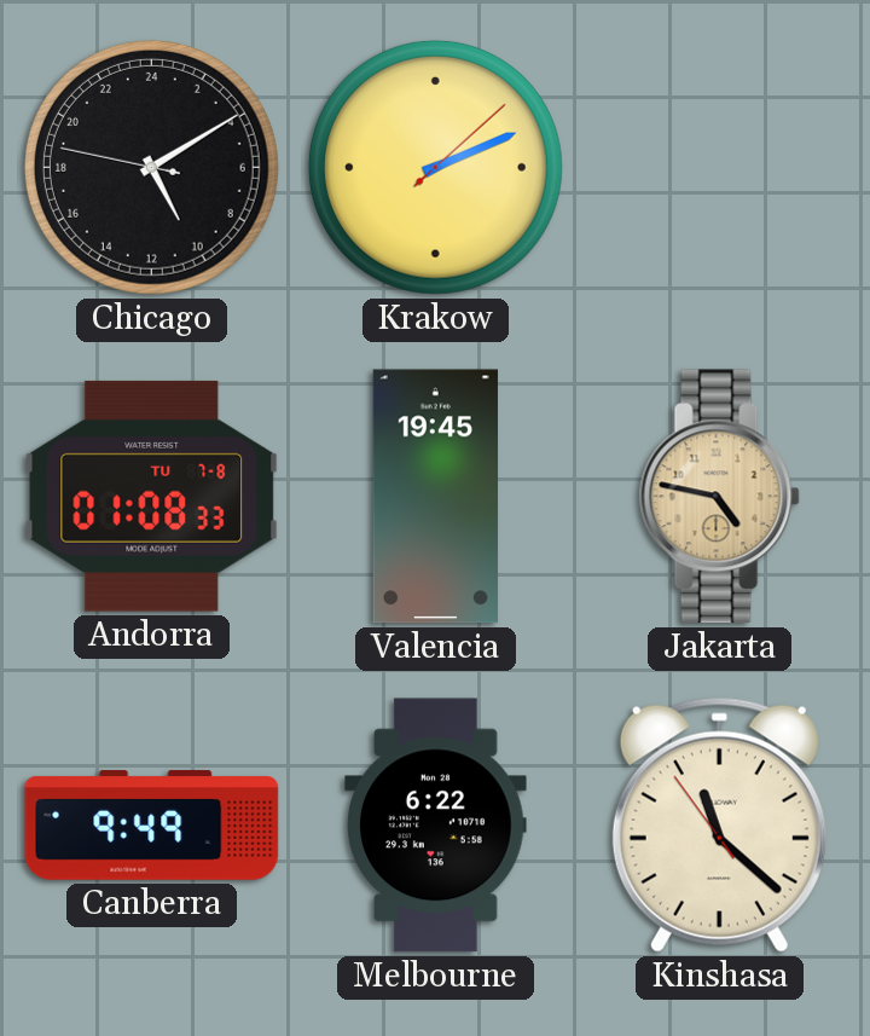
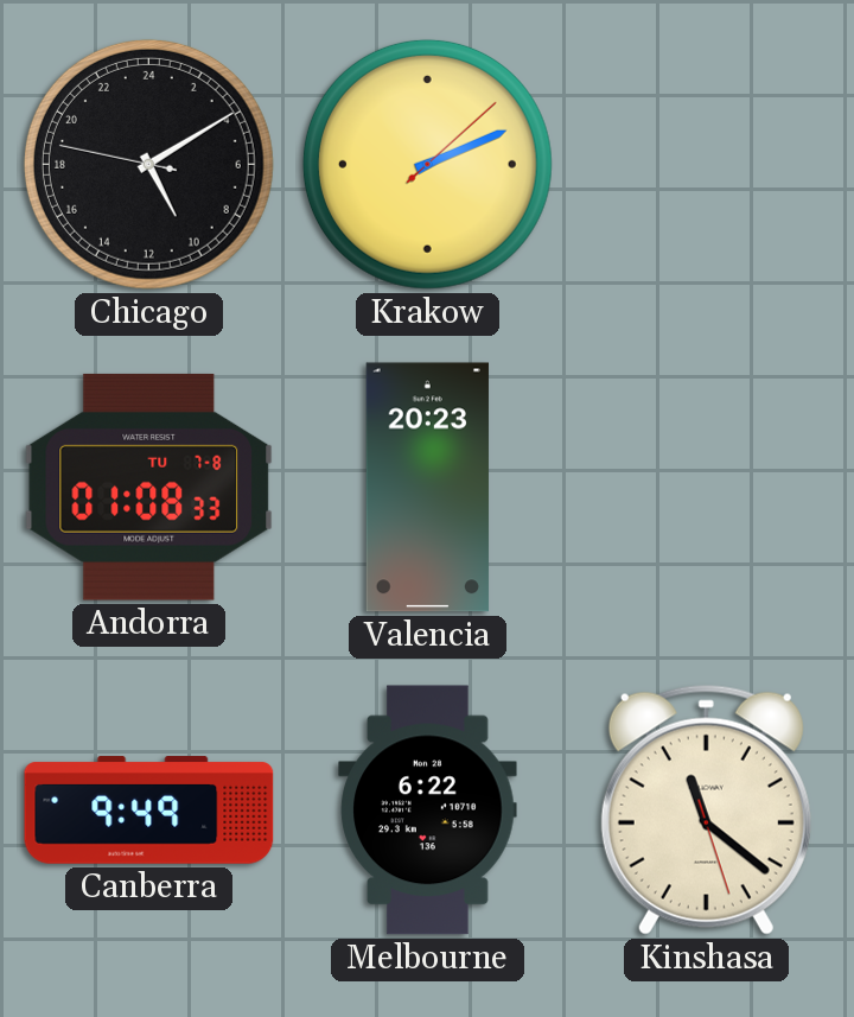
Valencia: 19:45 -> 20:23
Jakarta: 4:47 -> none
Kinshasa: 11:21:54 -> 11:21:27
